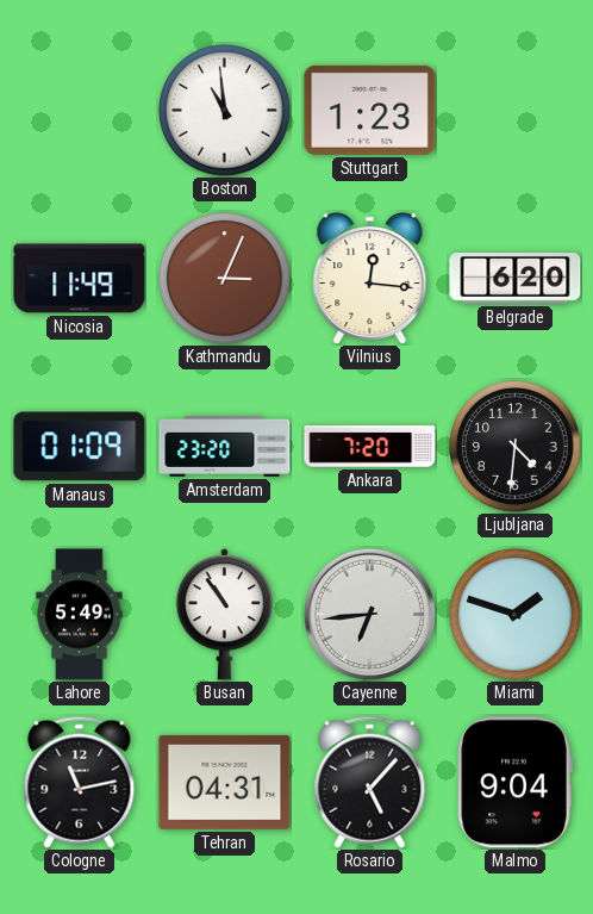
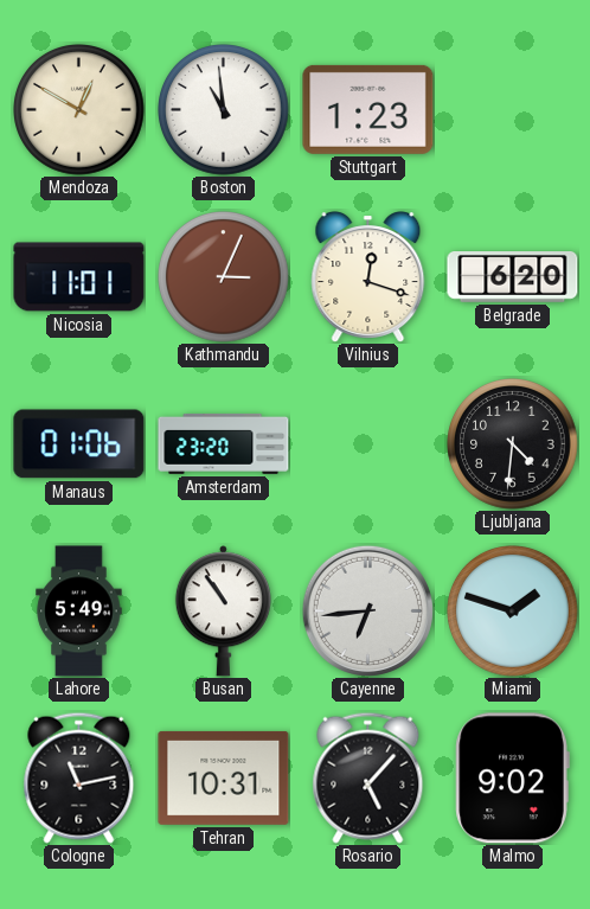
Mendoza: none -> 12:50
Nicosia: 11:49 -> 11:01
Vilnius: 12:16 -> 12:18
Manaus: 01:09 -> 01:06
Ankara: 7:20 -> none
Tehran: 04:31 -> 10:31
Malmo: 9:04 -> 9:02
